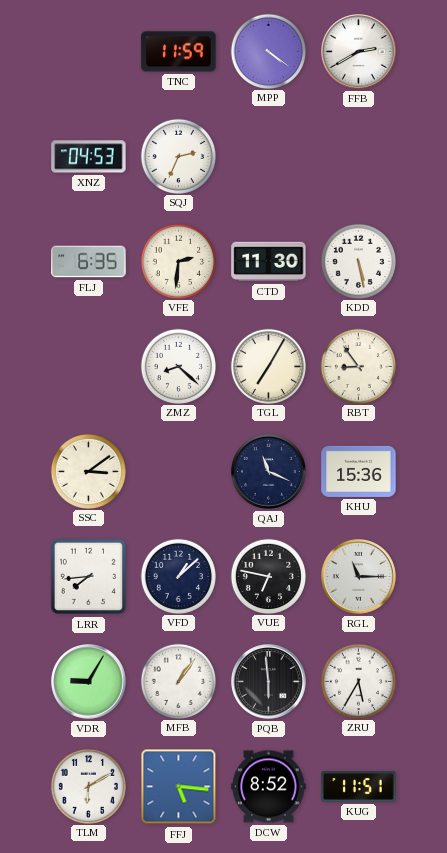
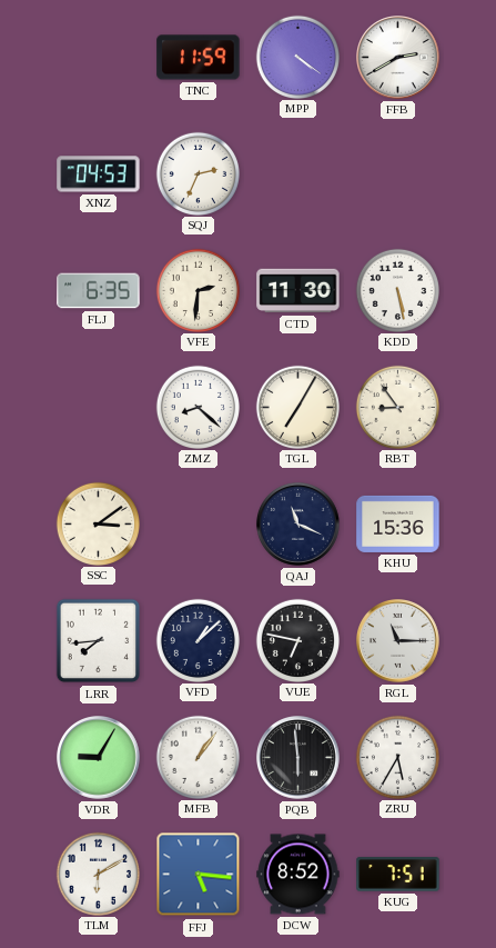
KUG: 11:51 -> 7:51
